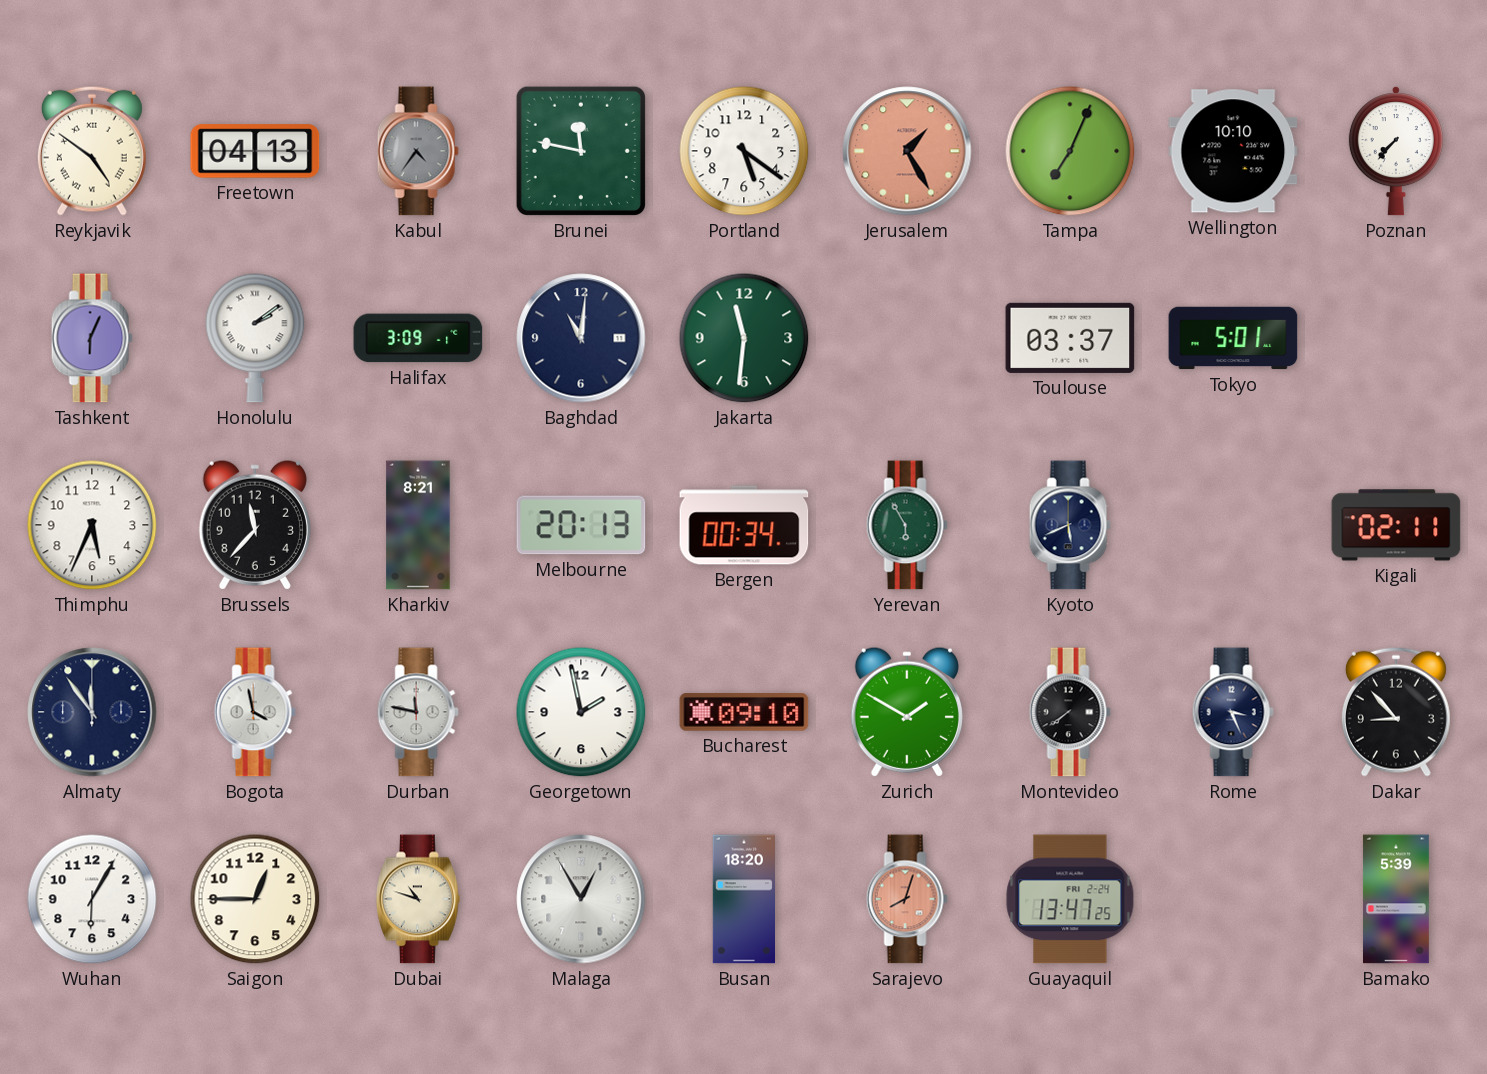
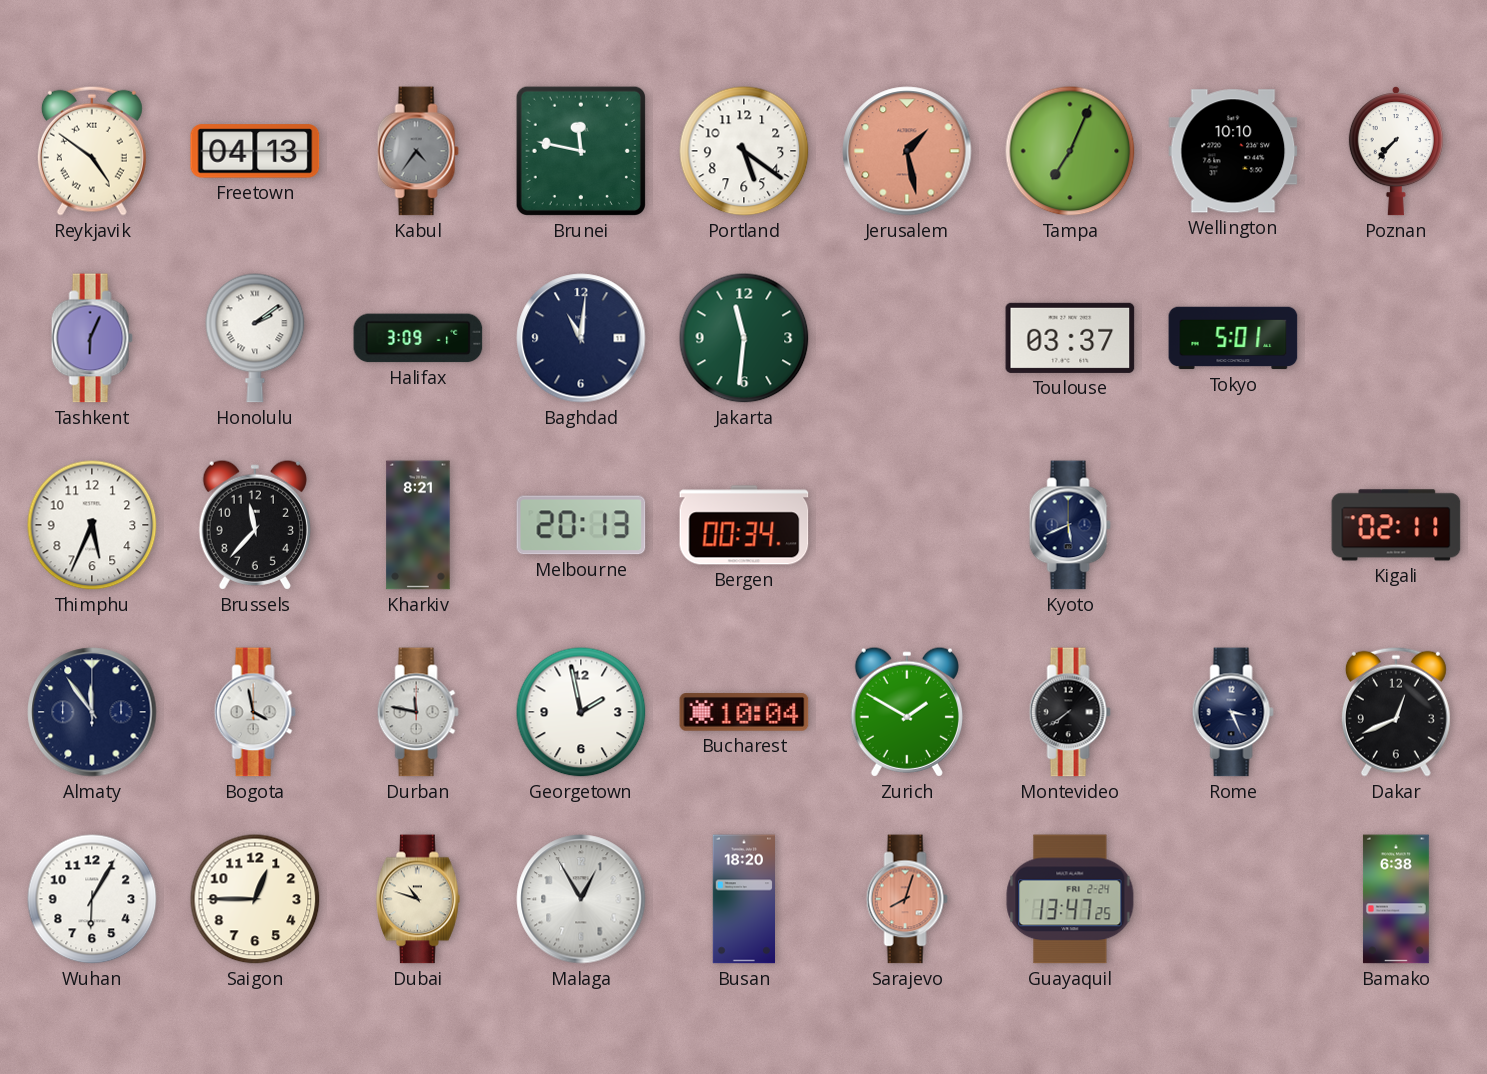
Jerusalem: 1:25 -> 1:28
Yerevan: 5:55 -> none
Bucharest: 09:10 -> 10:04
Dakar: 8:53 -> 12:41
Bamako: 5:39 -> 6:38
